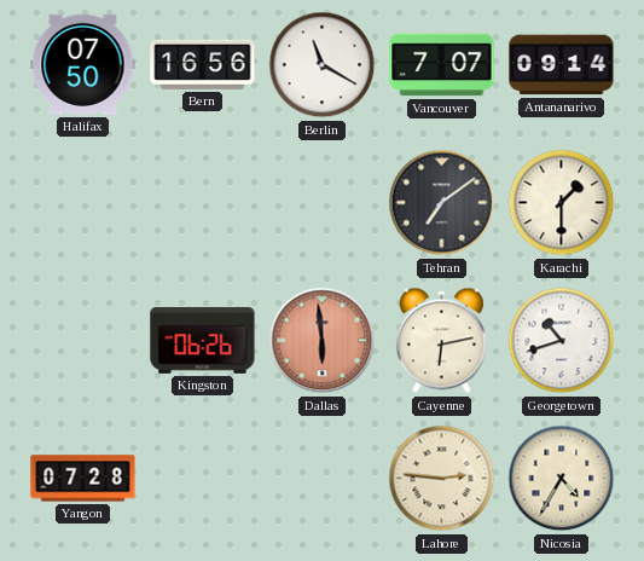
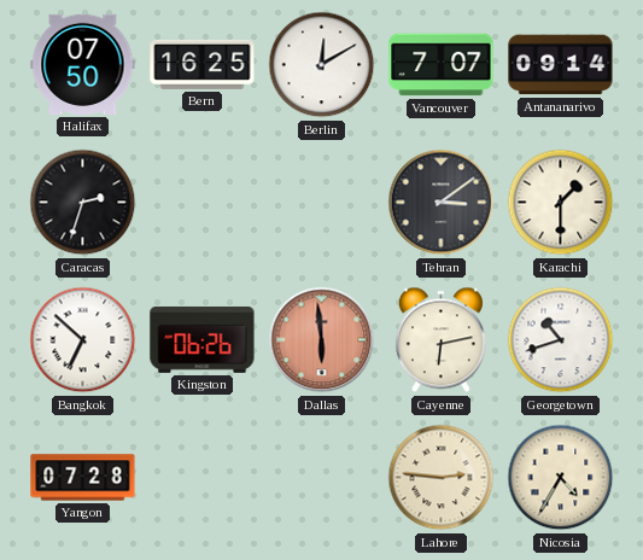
Bern: 16:56 -> 16:25
Berlin: 11:20 -> 12:10
Caracas: none -> 2:33
Tehran: 7:09 -> 3:09
Bangkok: none -> 6:52
